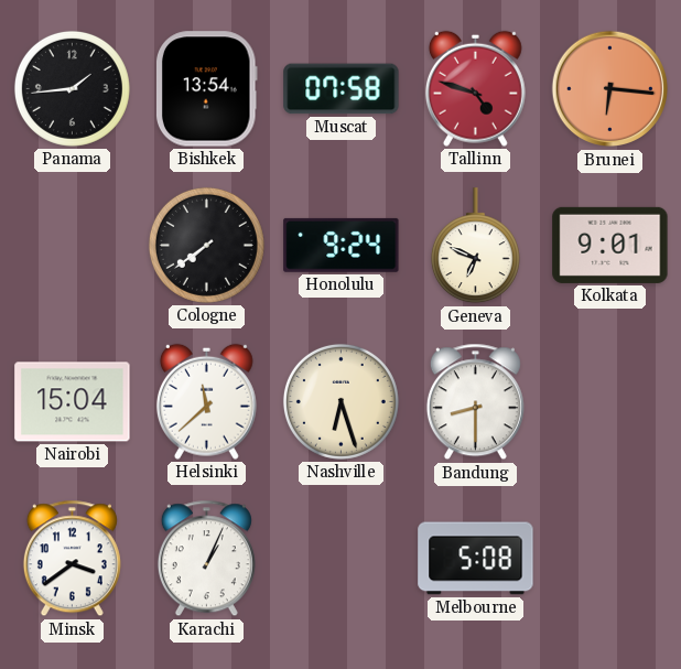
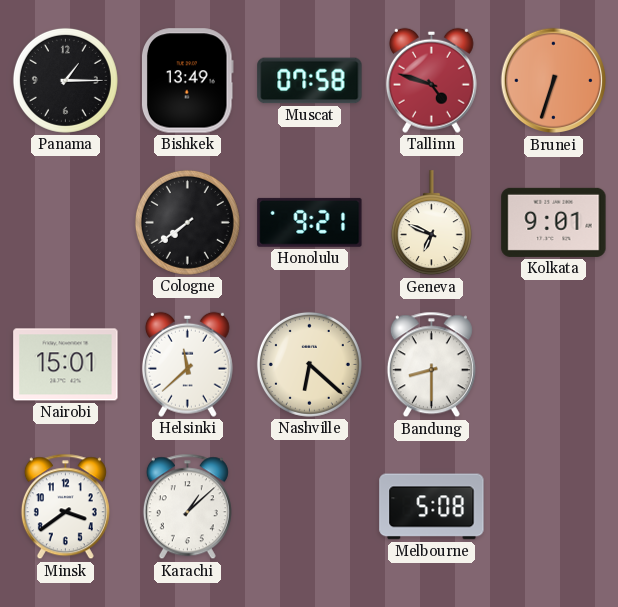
Panama: 1:44 -> 1:15
Bishkek: 13:54 -> 13:49
Brunei: 6:16 -> 6:33
Honolulu: 9:24 -> 9:21
Nairobi: 15:04 -> 15:01
Nashville: 6:27 -> 6:22
Karachi: 1:04 -> 1:08
